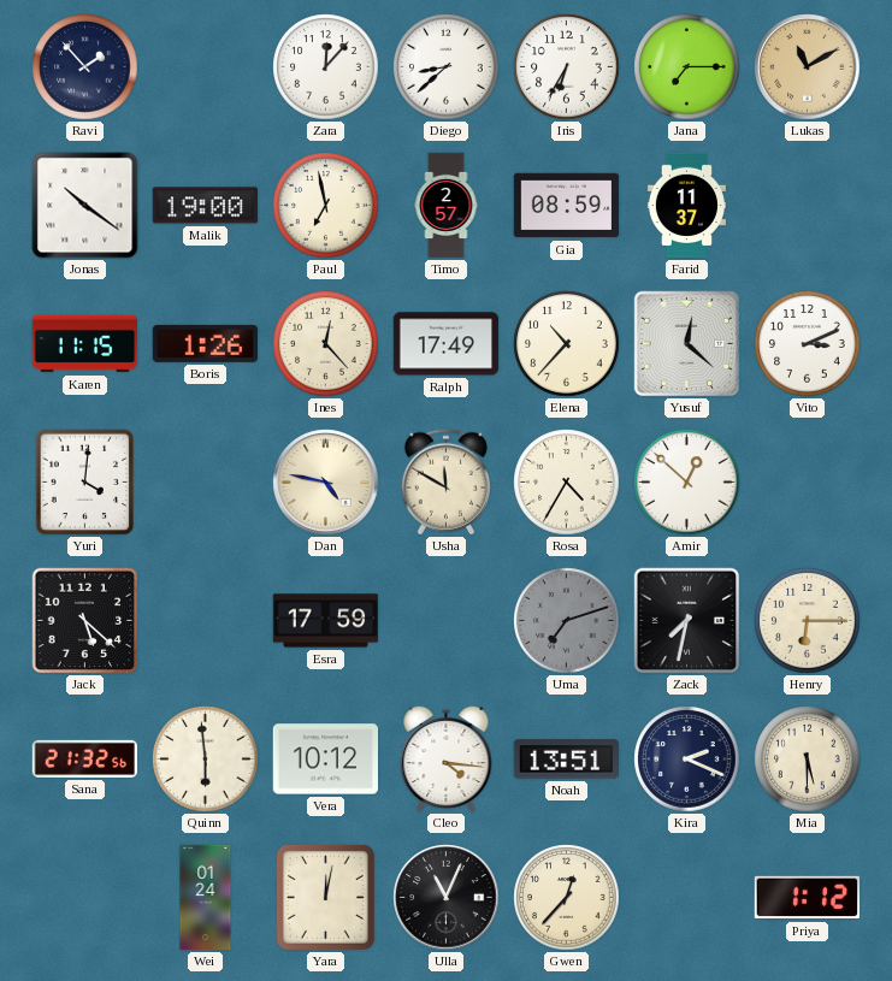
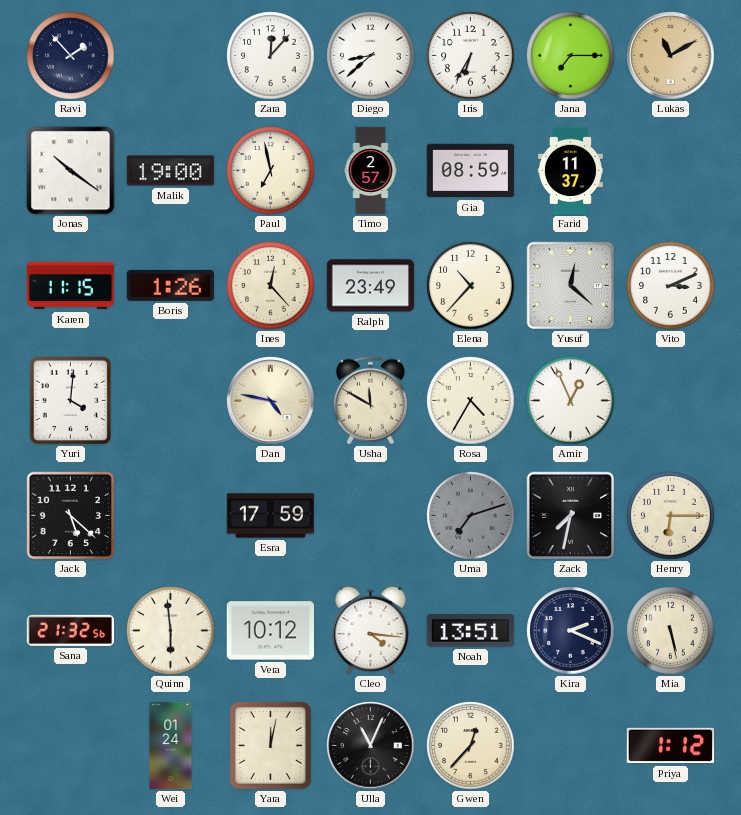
Ralph: 17:49 -> 23:49
Amir: 12:52 -> 12:56
Mia: 5:30 -> 5:28
